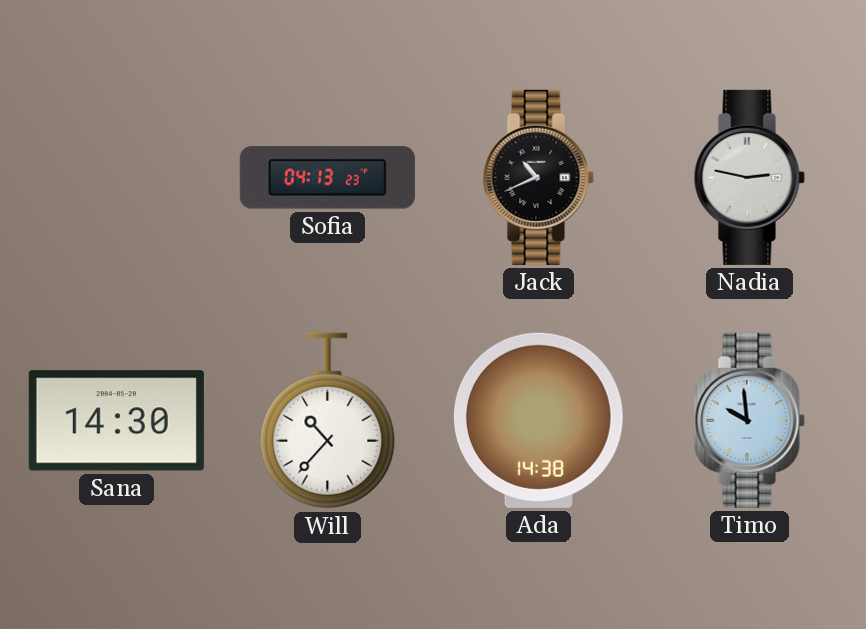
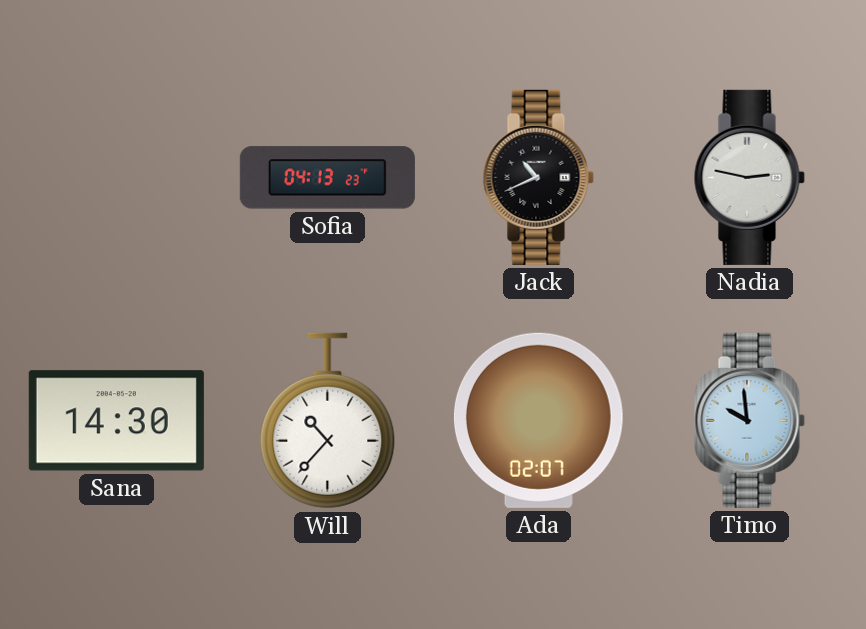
Ada: 14:38 -> 02:07
